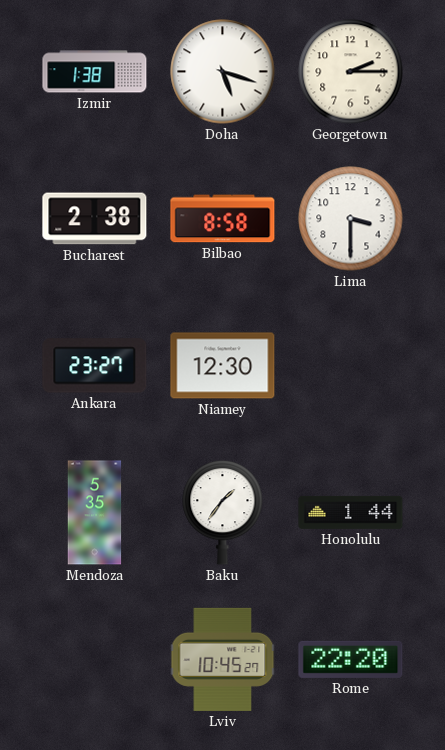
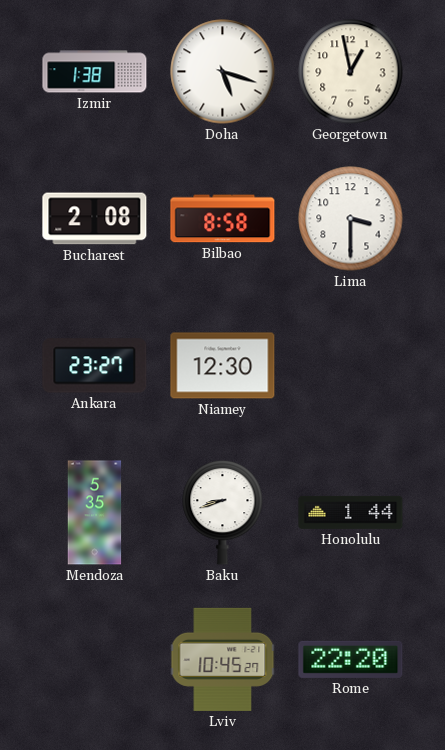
Georgetown: 2:15 -> 12:58
Bucharest: 2:38 -> 2:08
Baku: 1:36 -> 8:42
